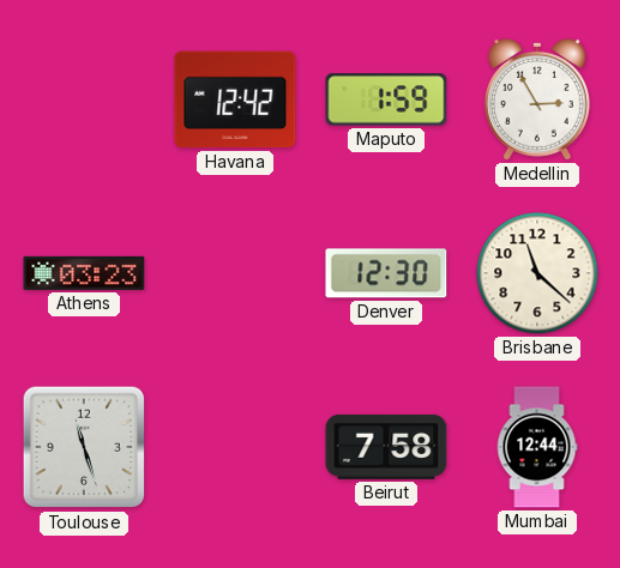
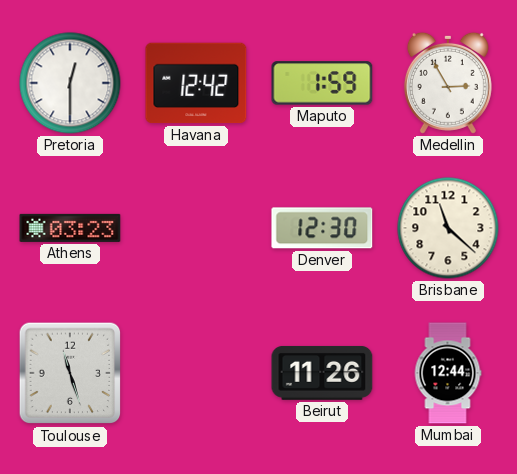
Pretoria: none -> 12:30
Beirut: 7:58 -> 11:26
